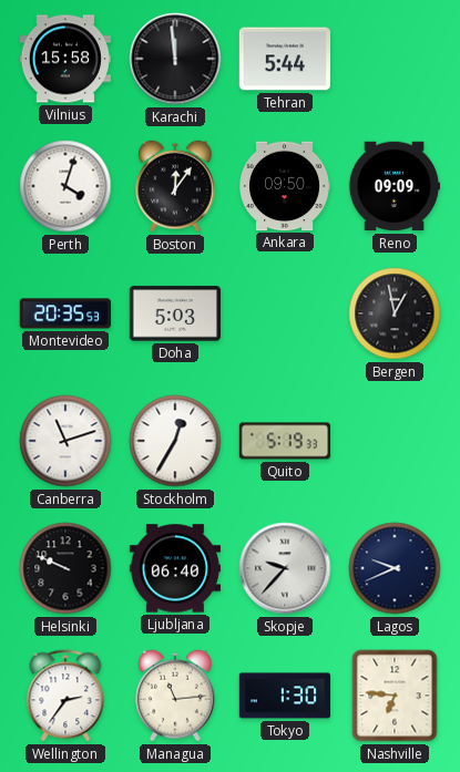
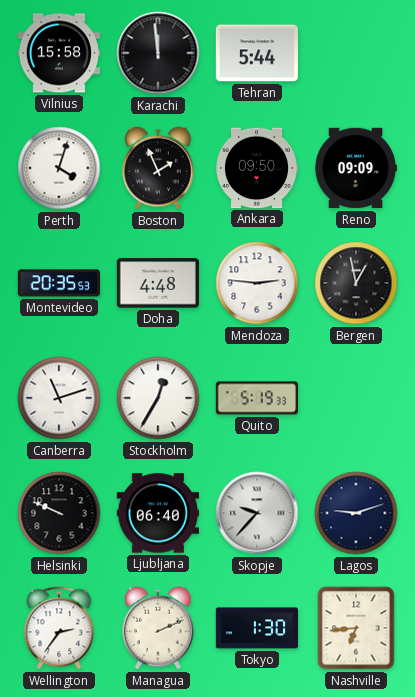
Boston: 12:06 -> 1:56
Doha: 5:03 -> 4:48
Mendoza: none -> 2:46
Lagos: 9:41 -> 9:12
Managua: 11:14 -> 2:11
Nashville: 6:46 -> 6:44
